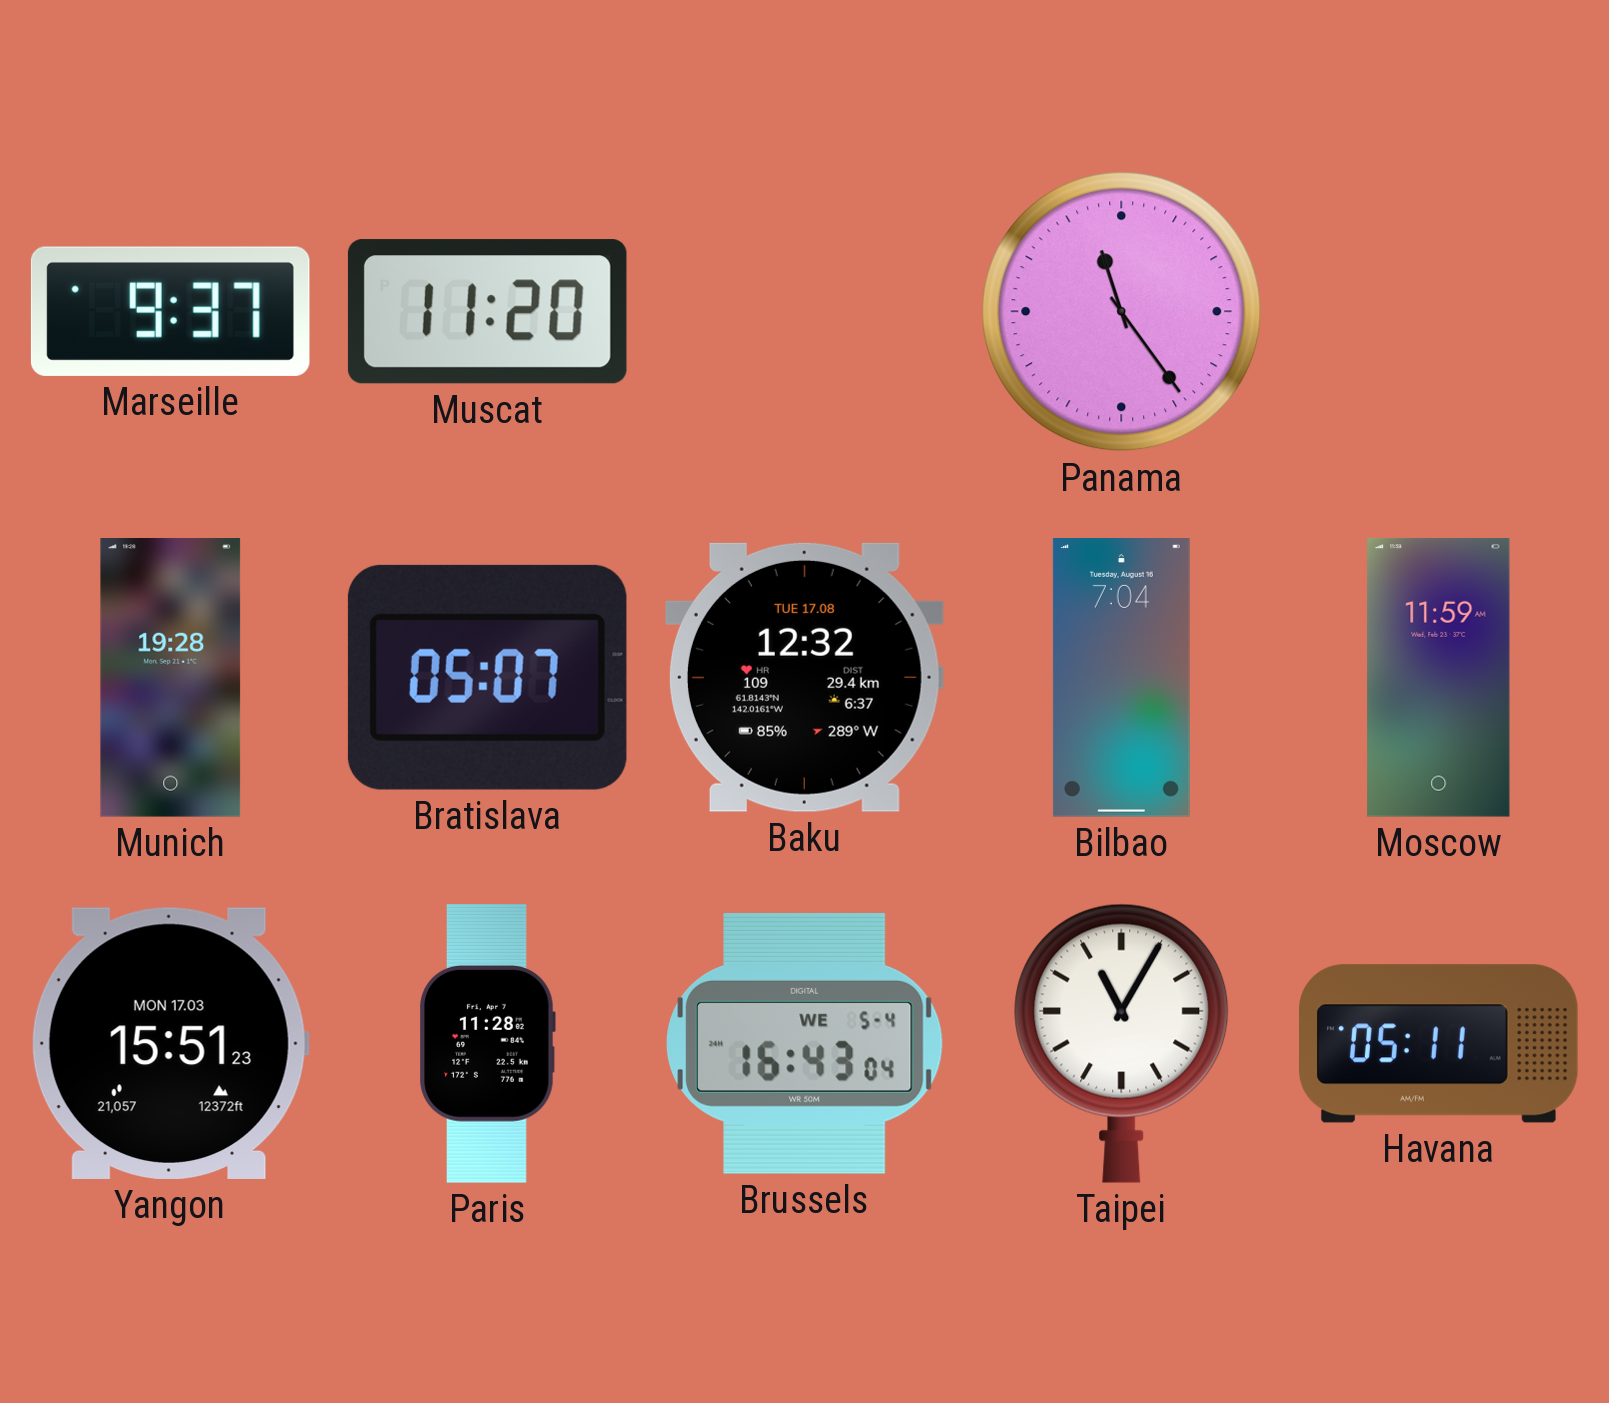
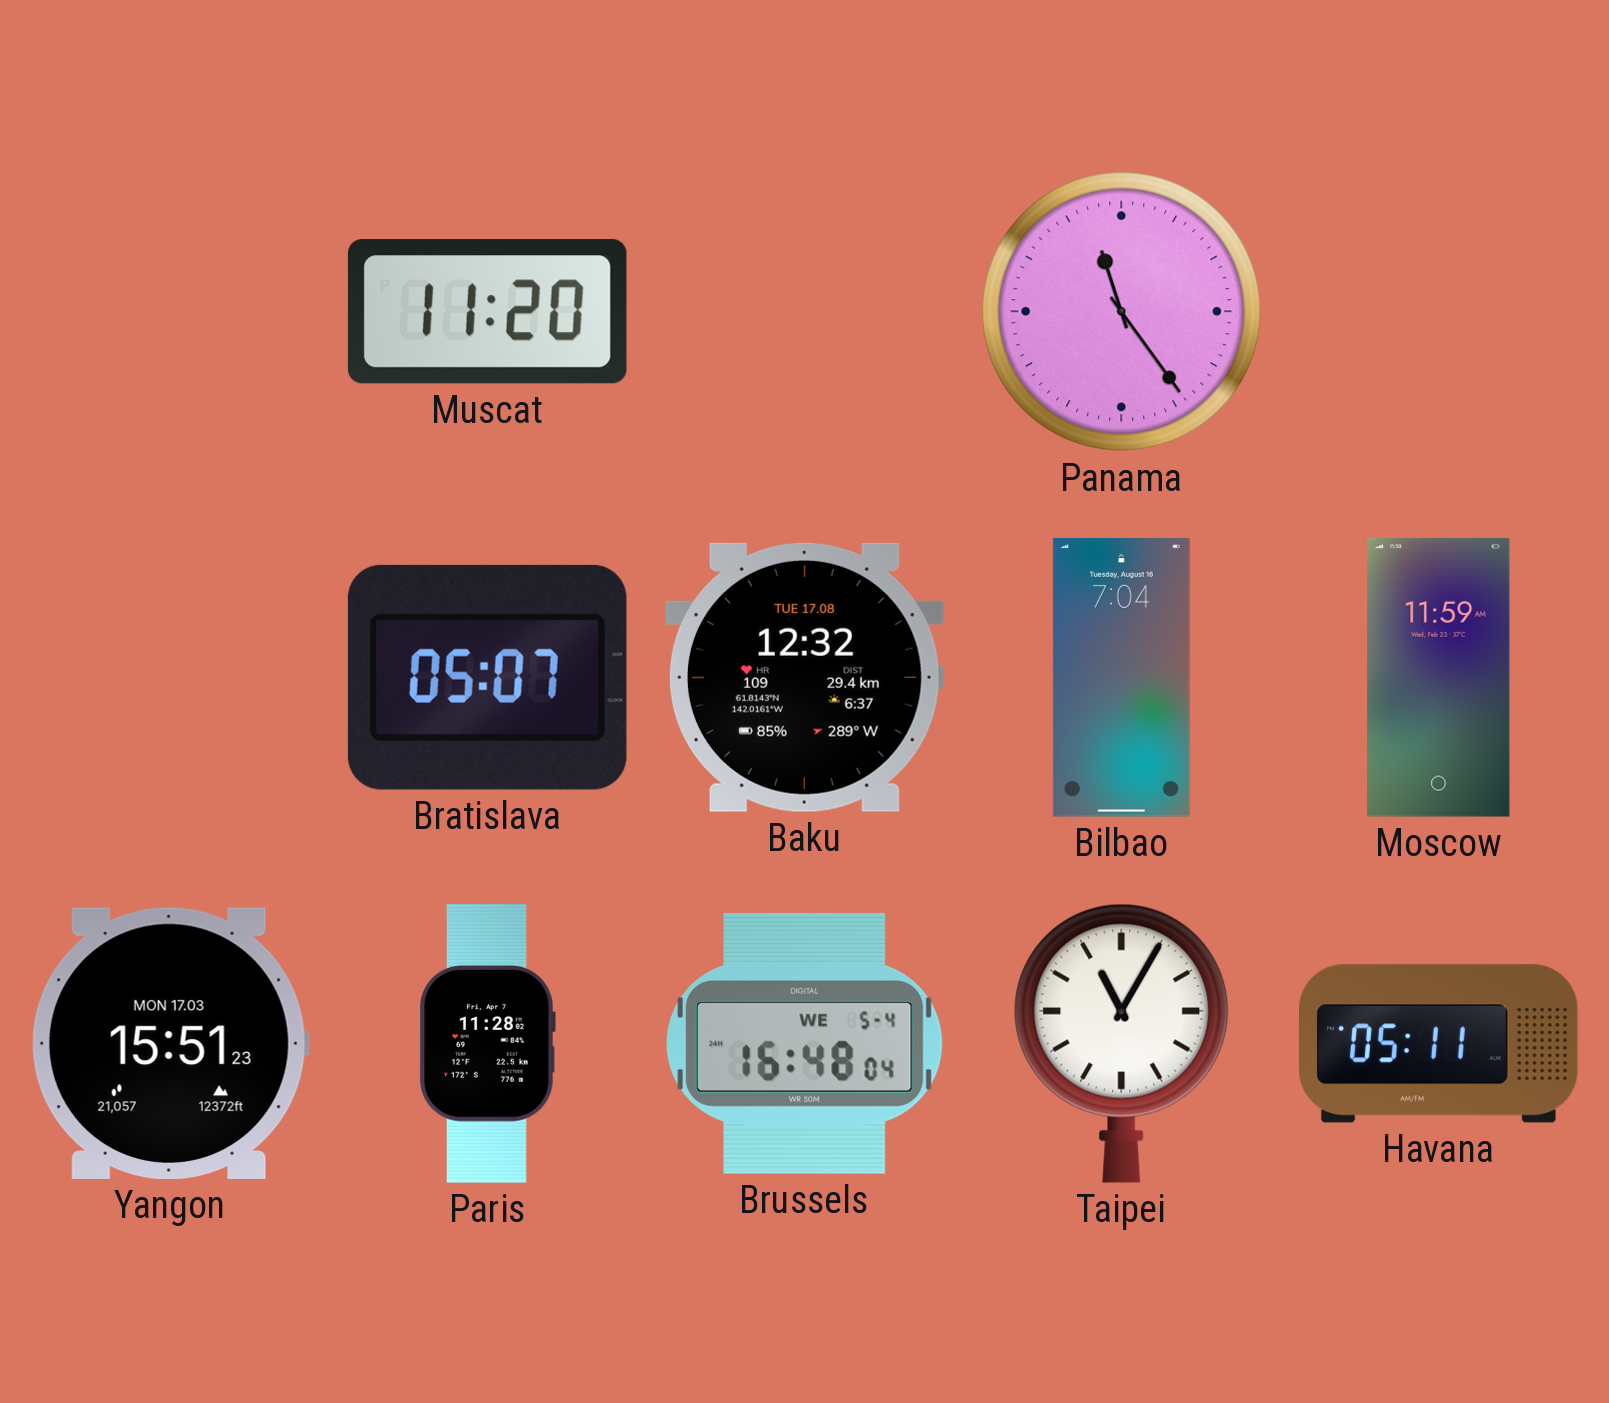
Marseille: 9:37 -> none
Munich: 19:28 -> none
Brussels: 16:43 -> 16:48
